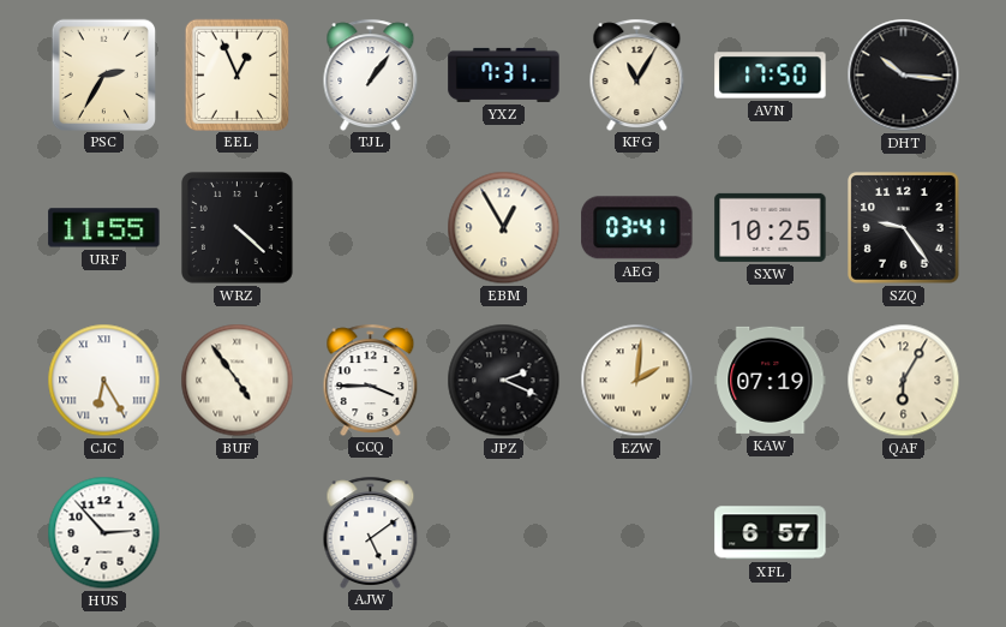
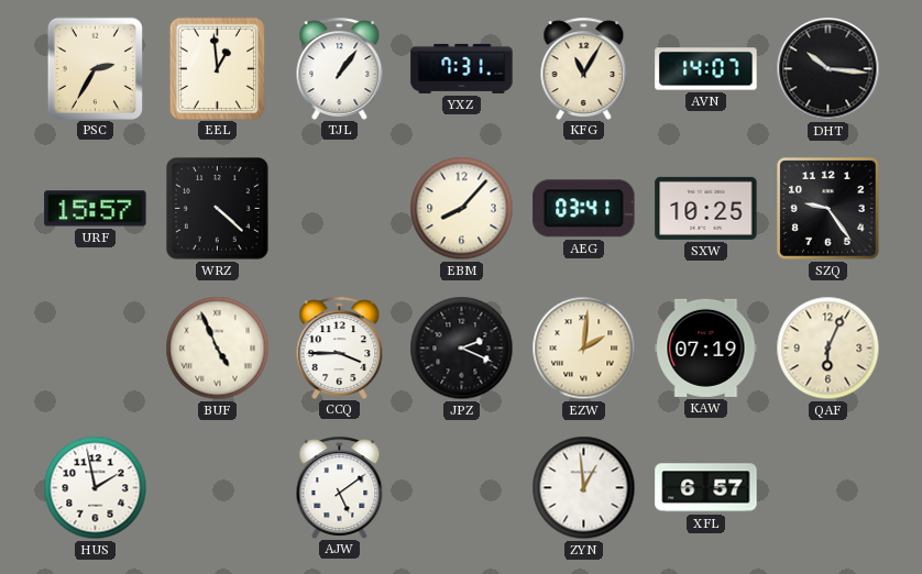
EEL: 12:56 -> 12:59
AVN: 17:50 -> 14:07
URF: 11:55 -> 15:57
EBM: 12:55 -> 8:07
CJC: 6:25 -> none
BUF: 4:54 -> 4:56
QAF: 6:05 -> 6:04
HUS: 2:53 -> 1:58
ZYN: none -> 12:59
